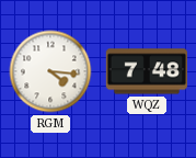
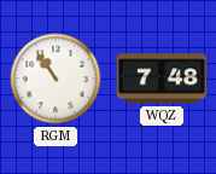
RGM: 4:16 -> 10:54
